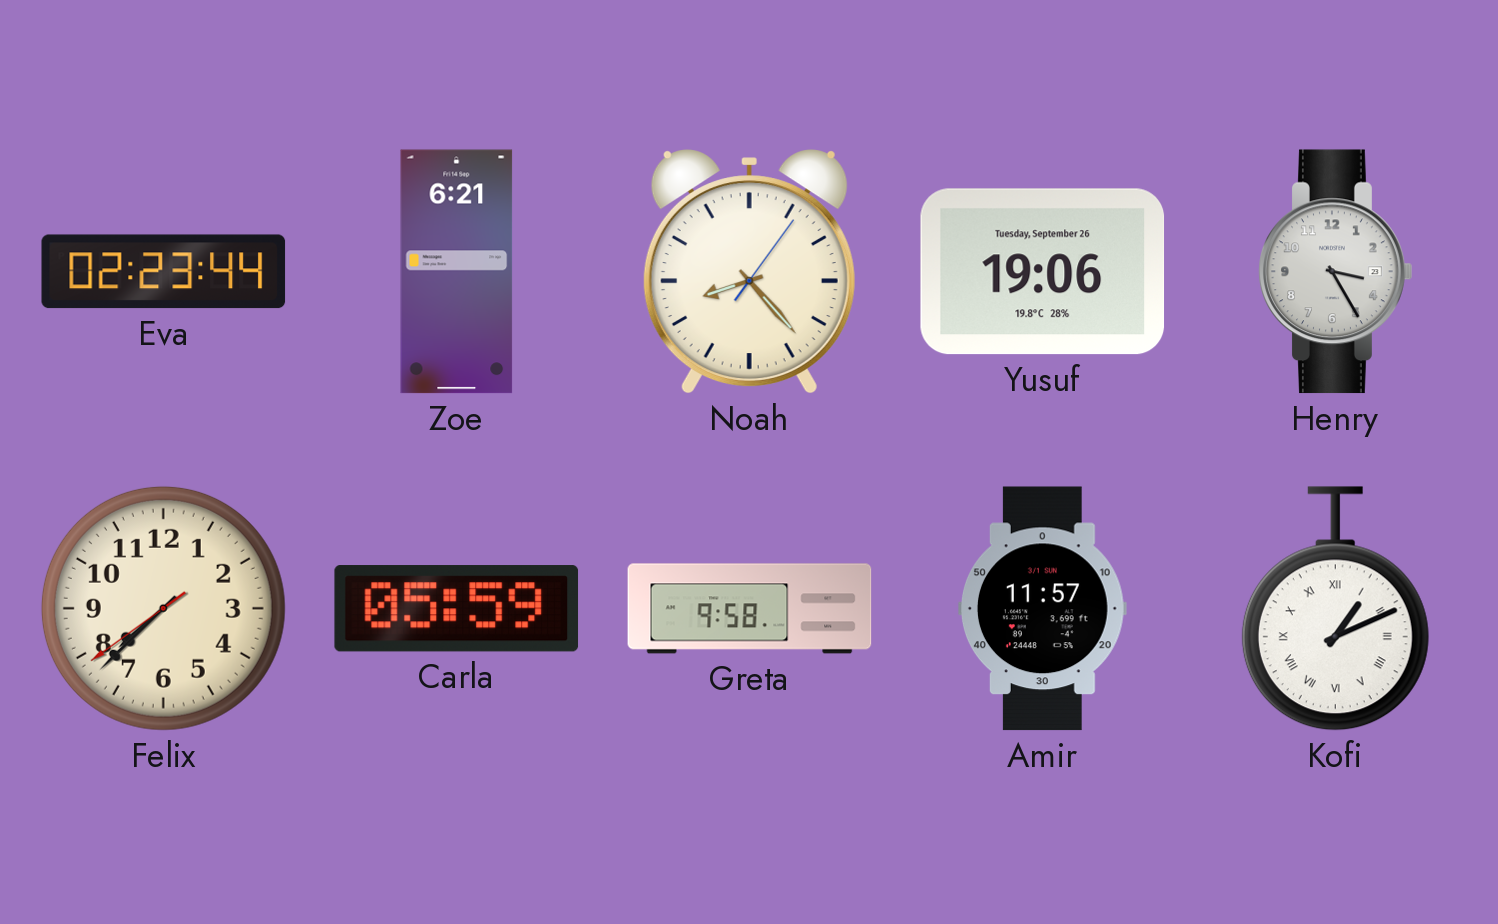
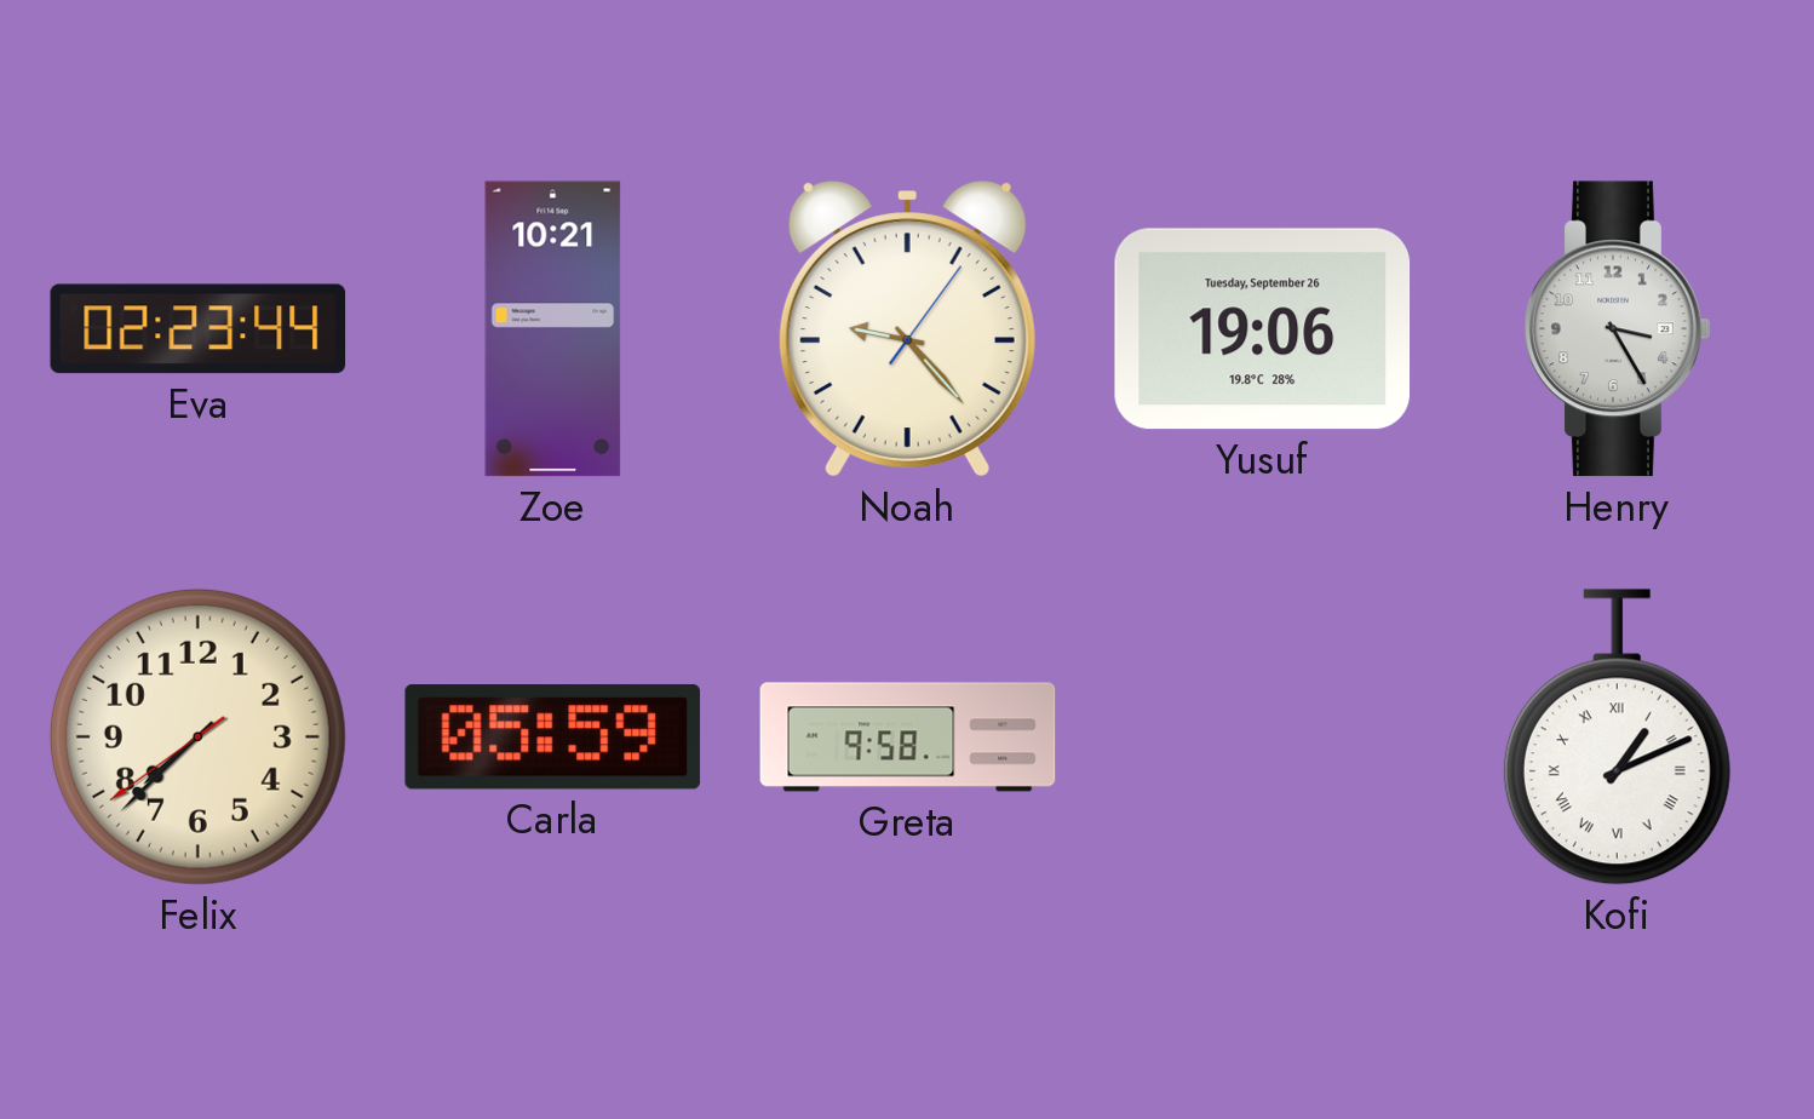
Zoe: 6:21 -> 10:21
Noah: 8:23 -> 9:23
Amir: 11:57 -> none
